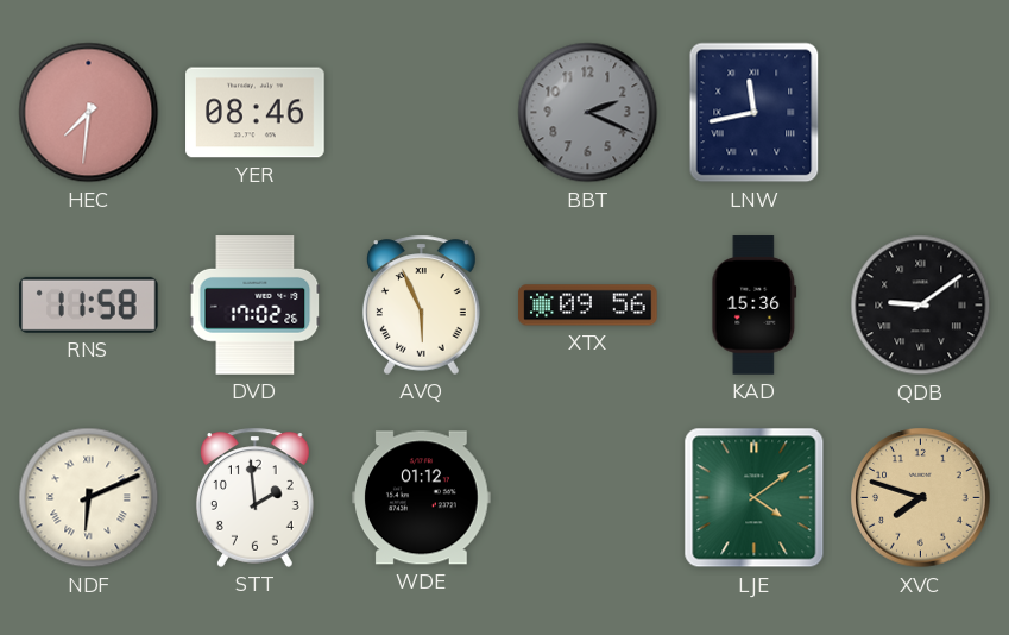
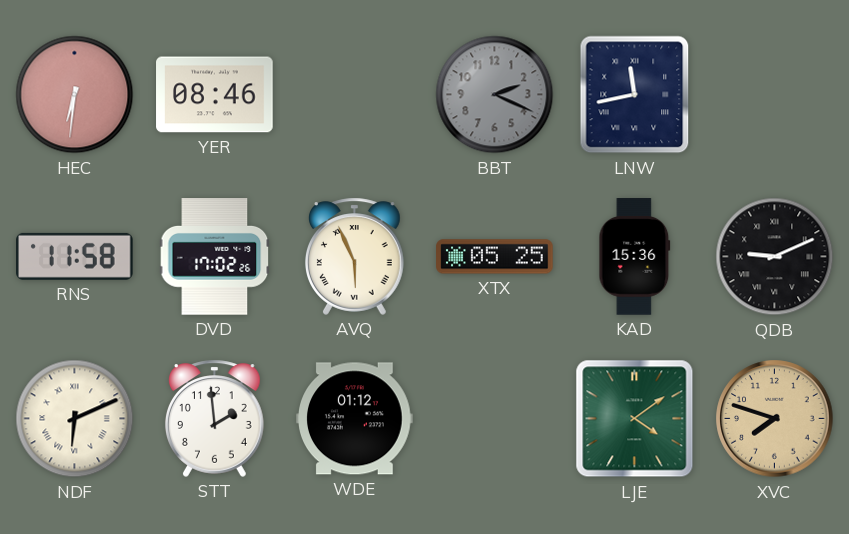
HEC: 7:31 -> 6:31
XTX: 09:56 -> 05:25
QDB: 9:09 -> 9:11
